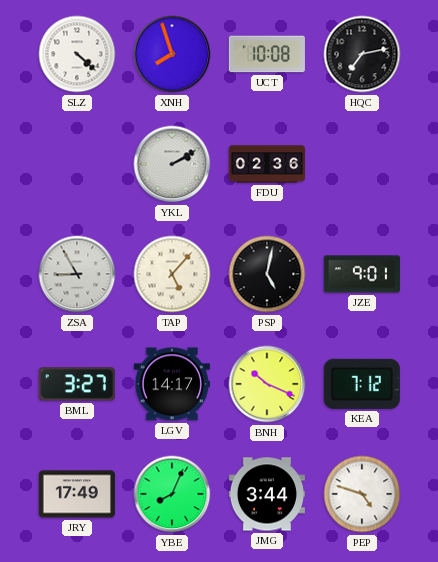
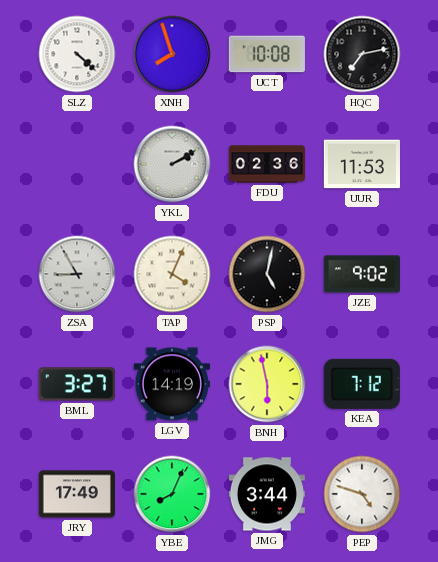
UUR: none -> 11:53
TAP: 5:07 -> 4:04
JZE: 9:01 -> 9:02
LGV: 14:17 -> 14:19
BNH: 10:19 -> 5:58
